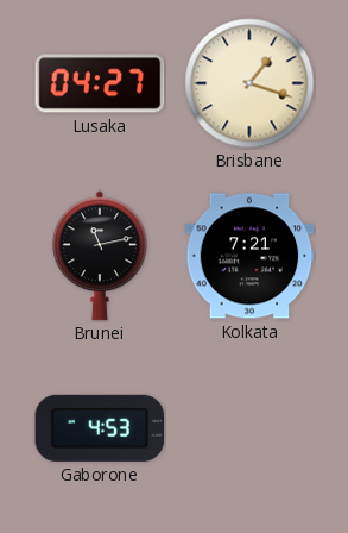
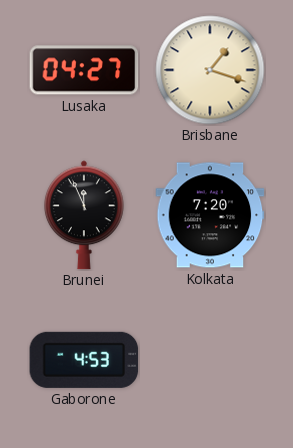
Brunei: 11:13 -> 11:56
Kolkata: 7:21 -> 7:20
